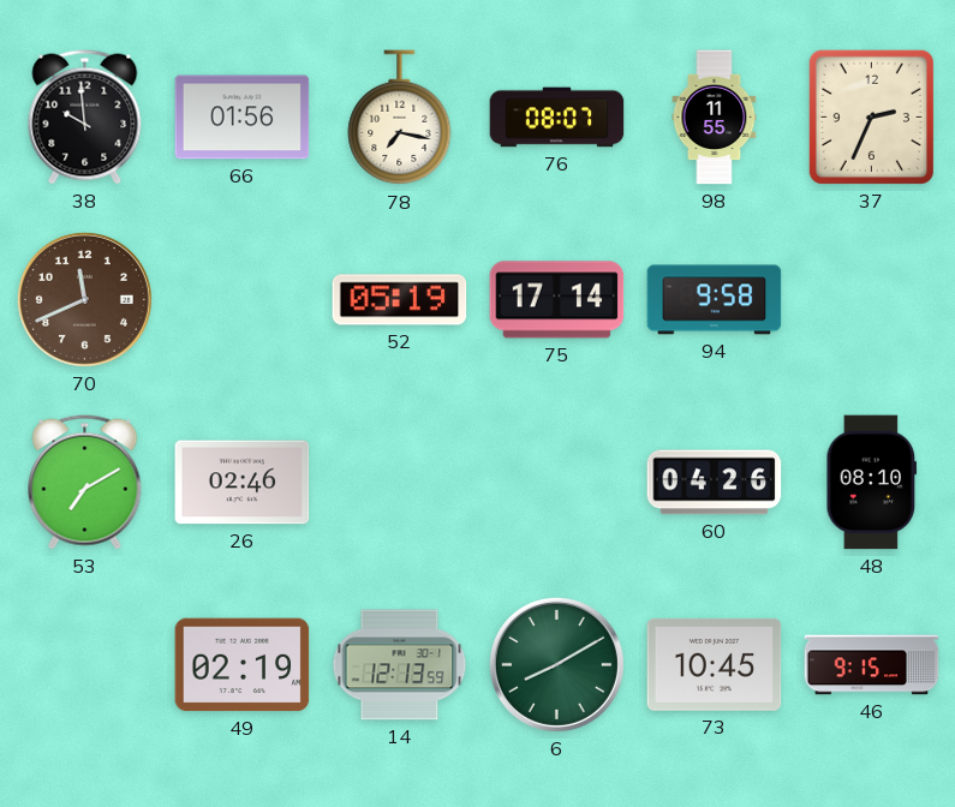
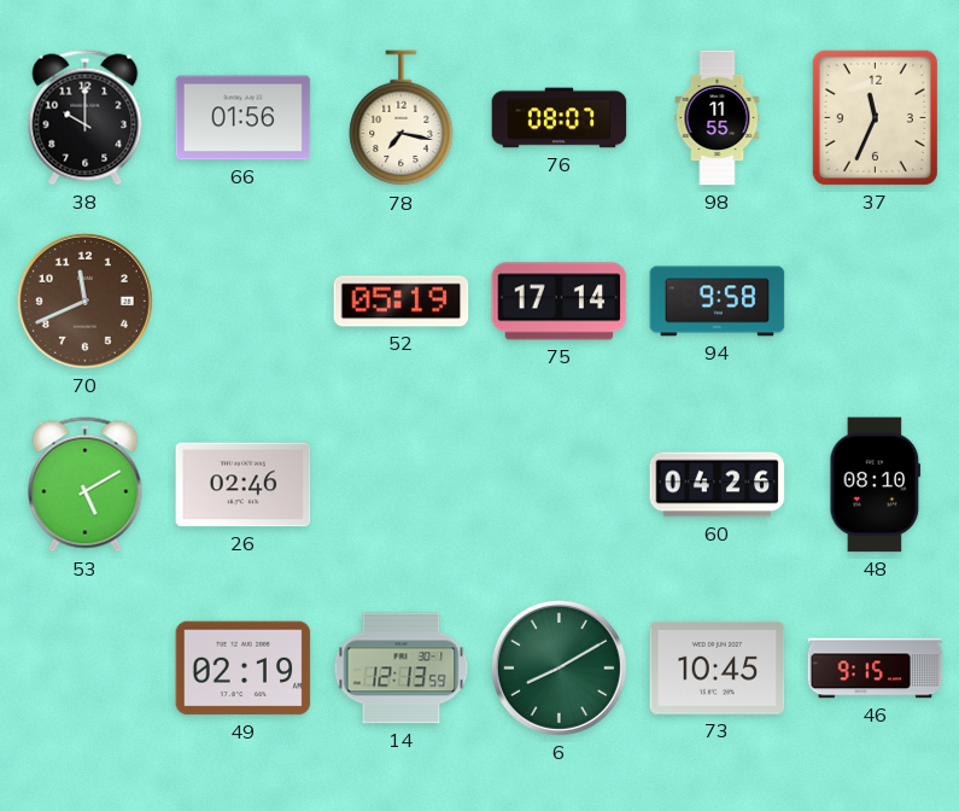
38: 9:59 -> 10:00
37: 2:34 -> 11:34
53: 7:10 -> 5:10
